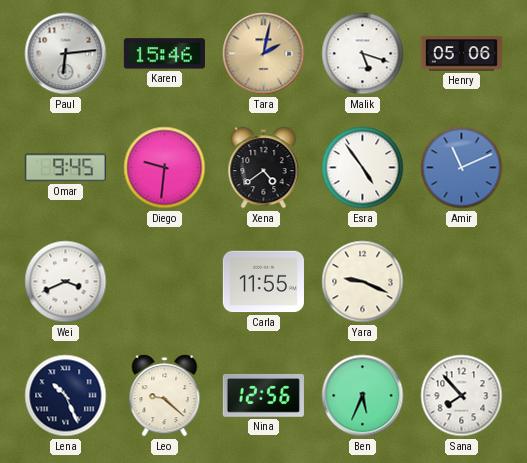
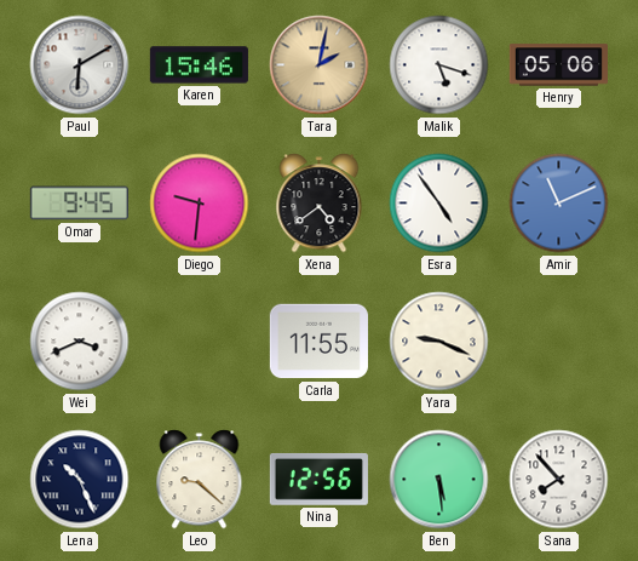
Paul: 6:14 -> 6:10
Ben: 5:34 -> 5:29
